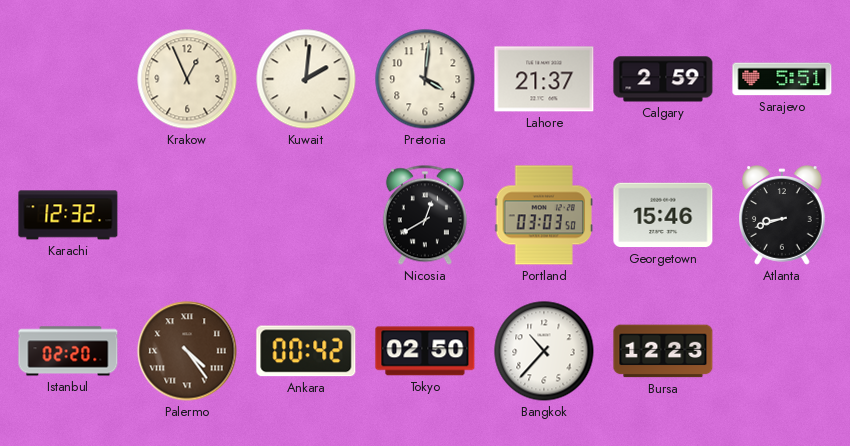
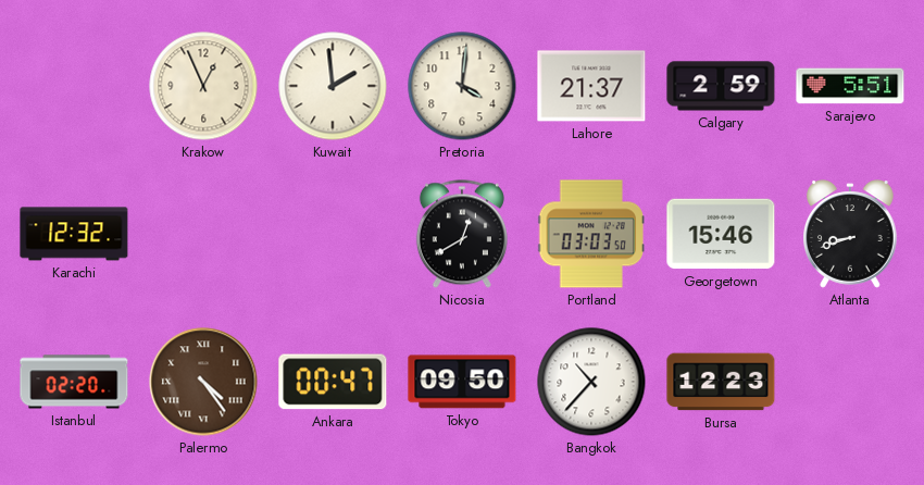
Kuwait: 2:01 -> 1:59
Ankara: 00:42 -> 00:47
Tokyo: 02:50 -> 09:50
